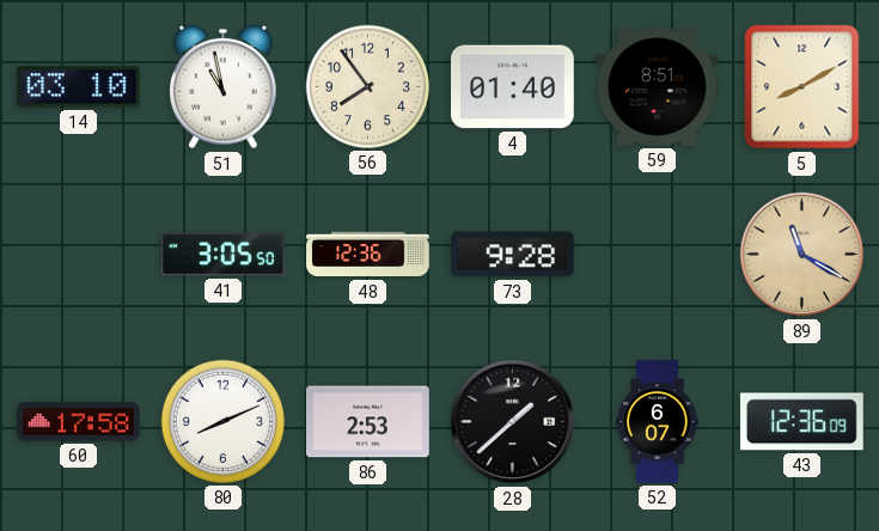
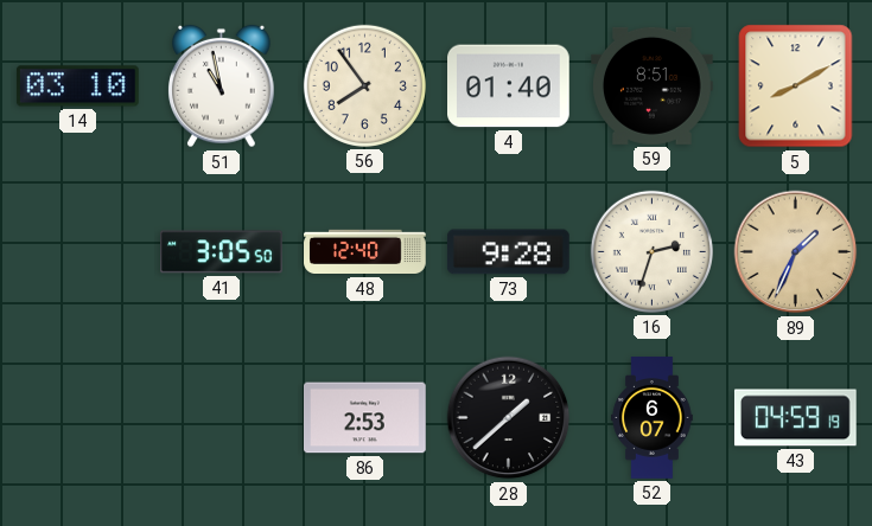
48: 12:36 -> 12:40
16: none -> 2:33
89: 11:20 -> 1:34
60: 17:58 -> none
80: 8:11 -> none
43: 12:36 -> 04:59
